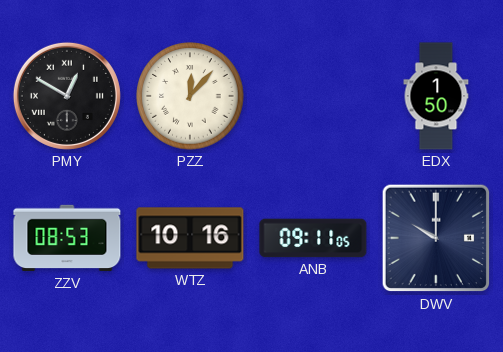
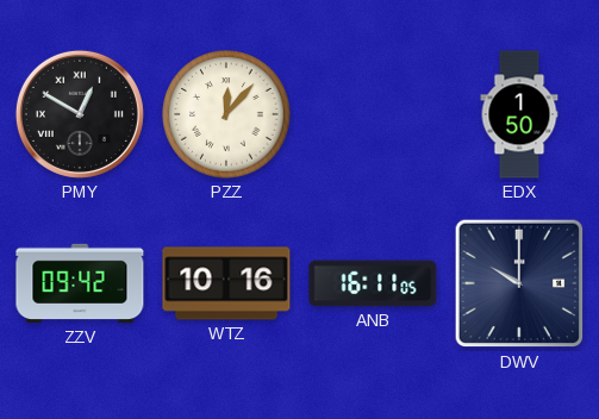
ZZV: 08:53 -> 09:42
ANB: 09:11 -> 16:11
